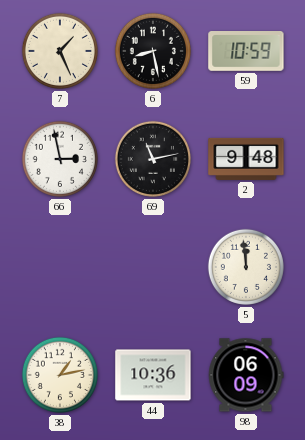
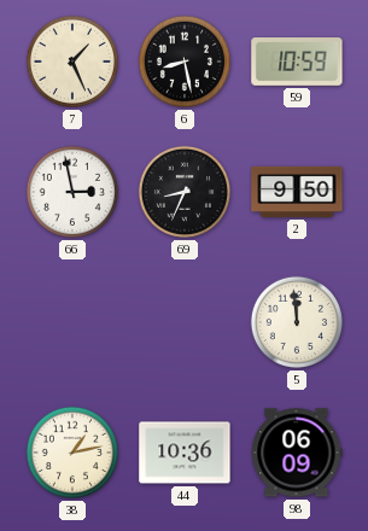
69: 11:13 -> 8:34
2: 9:48 -> 9:50
